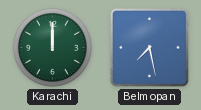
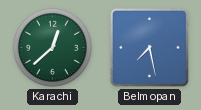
Karachi: 12:00 -> 12:38
